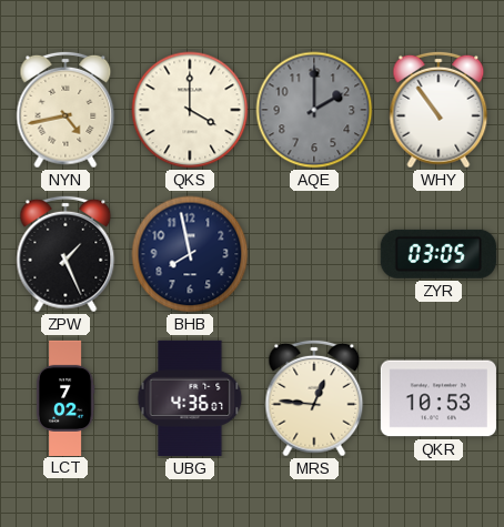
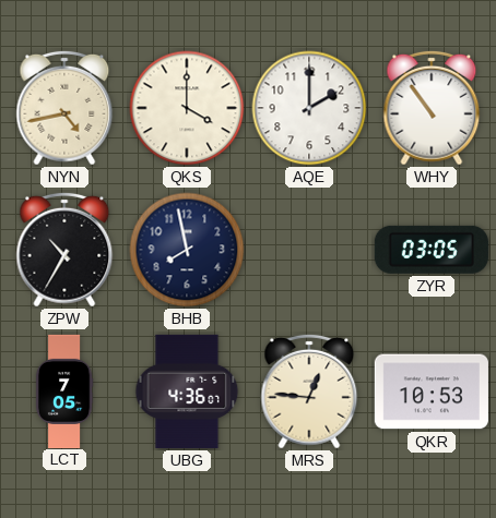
AQE dial: grey -> white
ZPW: 1:26 -> 10:35
LCT: 7:02 -> 7:05
